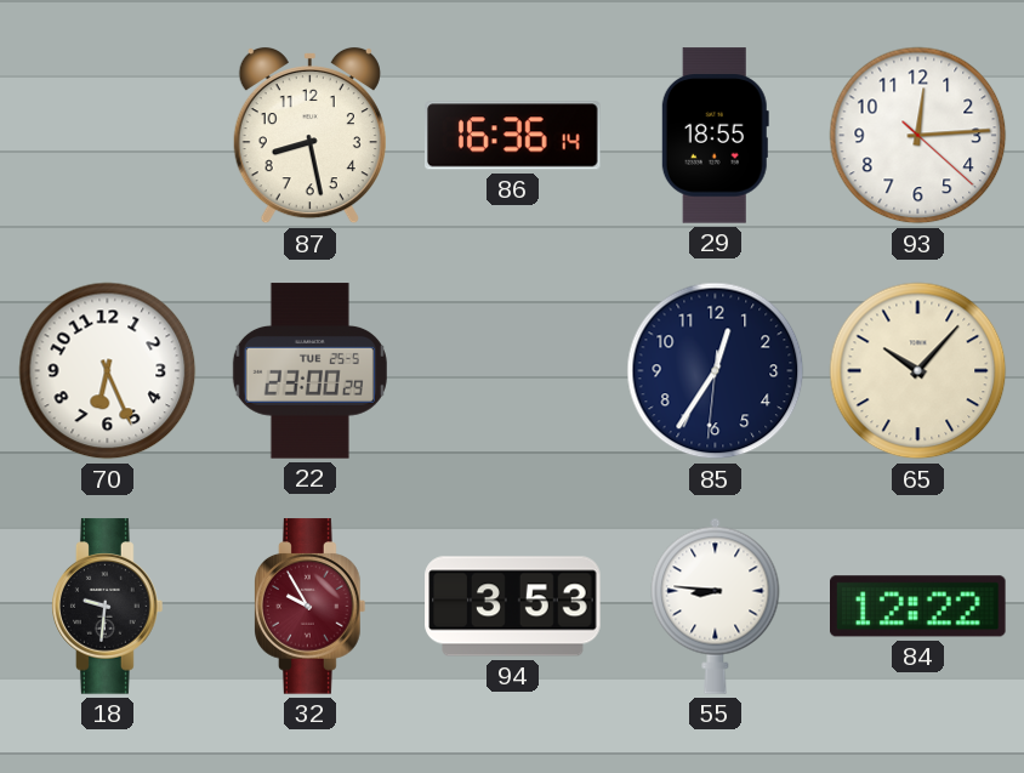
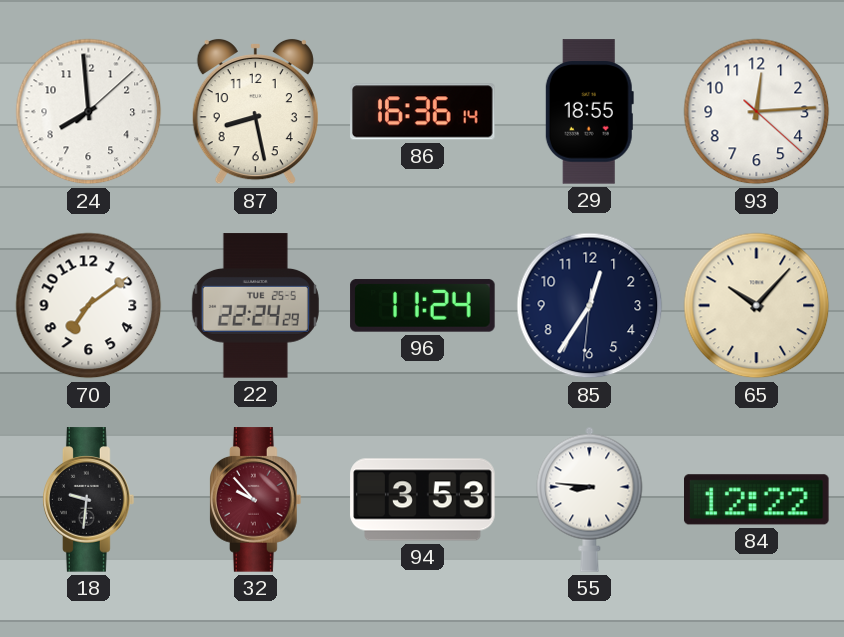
24: none -> 7:59
70: 6:26 -> 7:09
22: 23:00 -> 22:24
96: none -> 11:24
32: 9:55 -> 9:53
